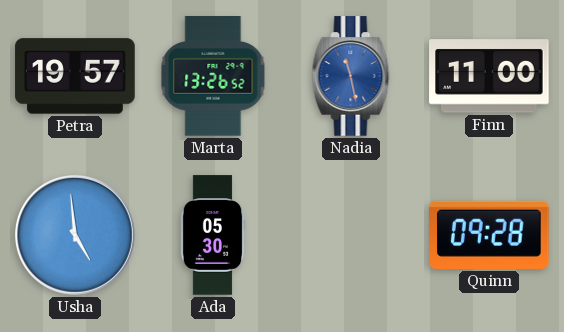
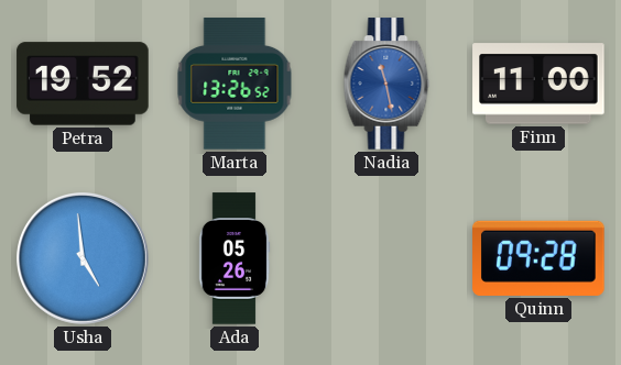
Petra: 19:57 -> 19:52
Ada: 05:30 -> 05:26
